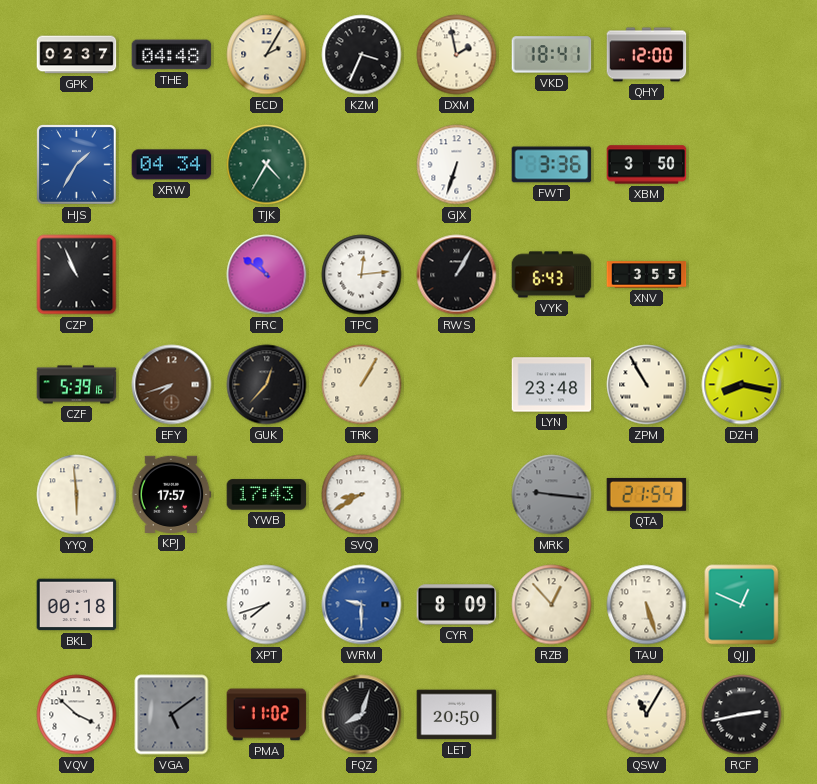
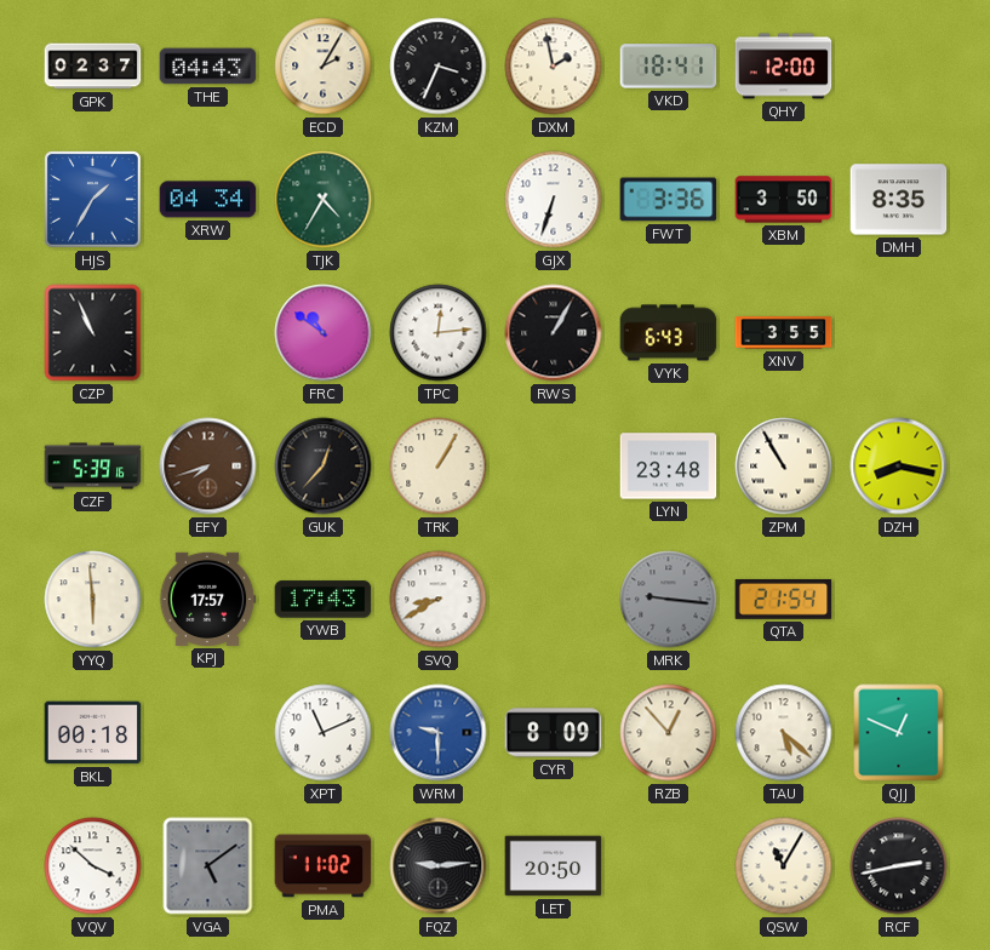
THE: 04:48 -> 04:43
DMH: none -> 8:35
XPT: 7:42 -> 11:11
TAU: 5:27 -> 5:22
FQZ: 8:03 -> 9:14
